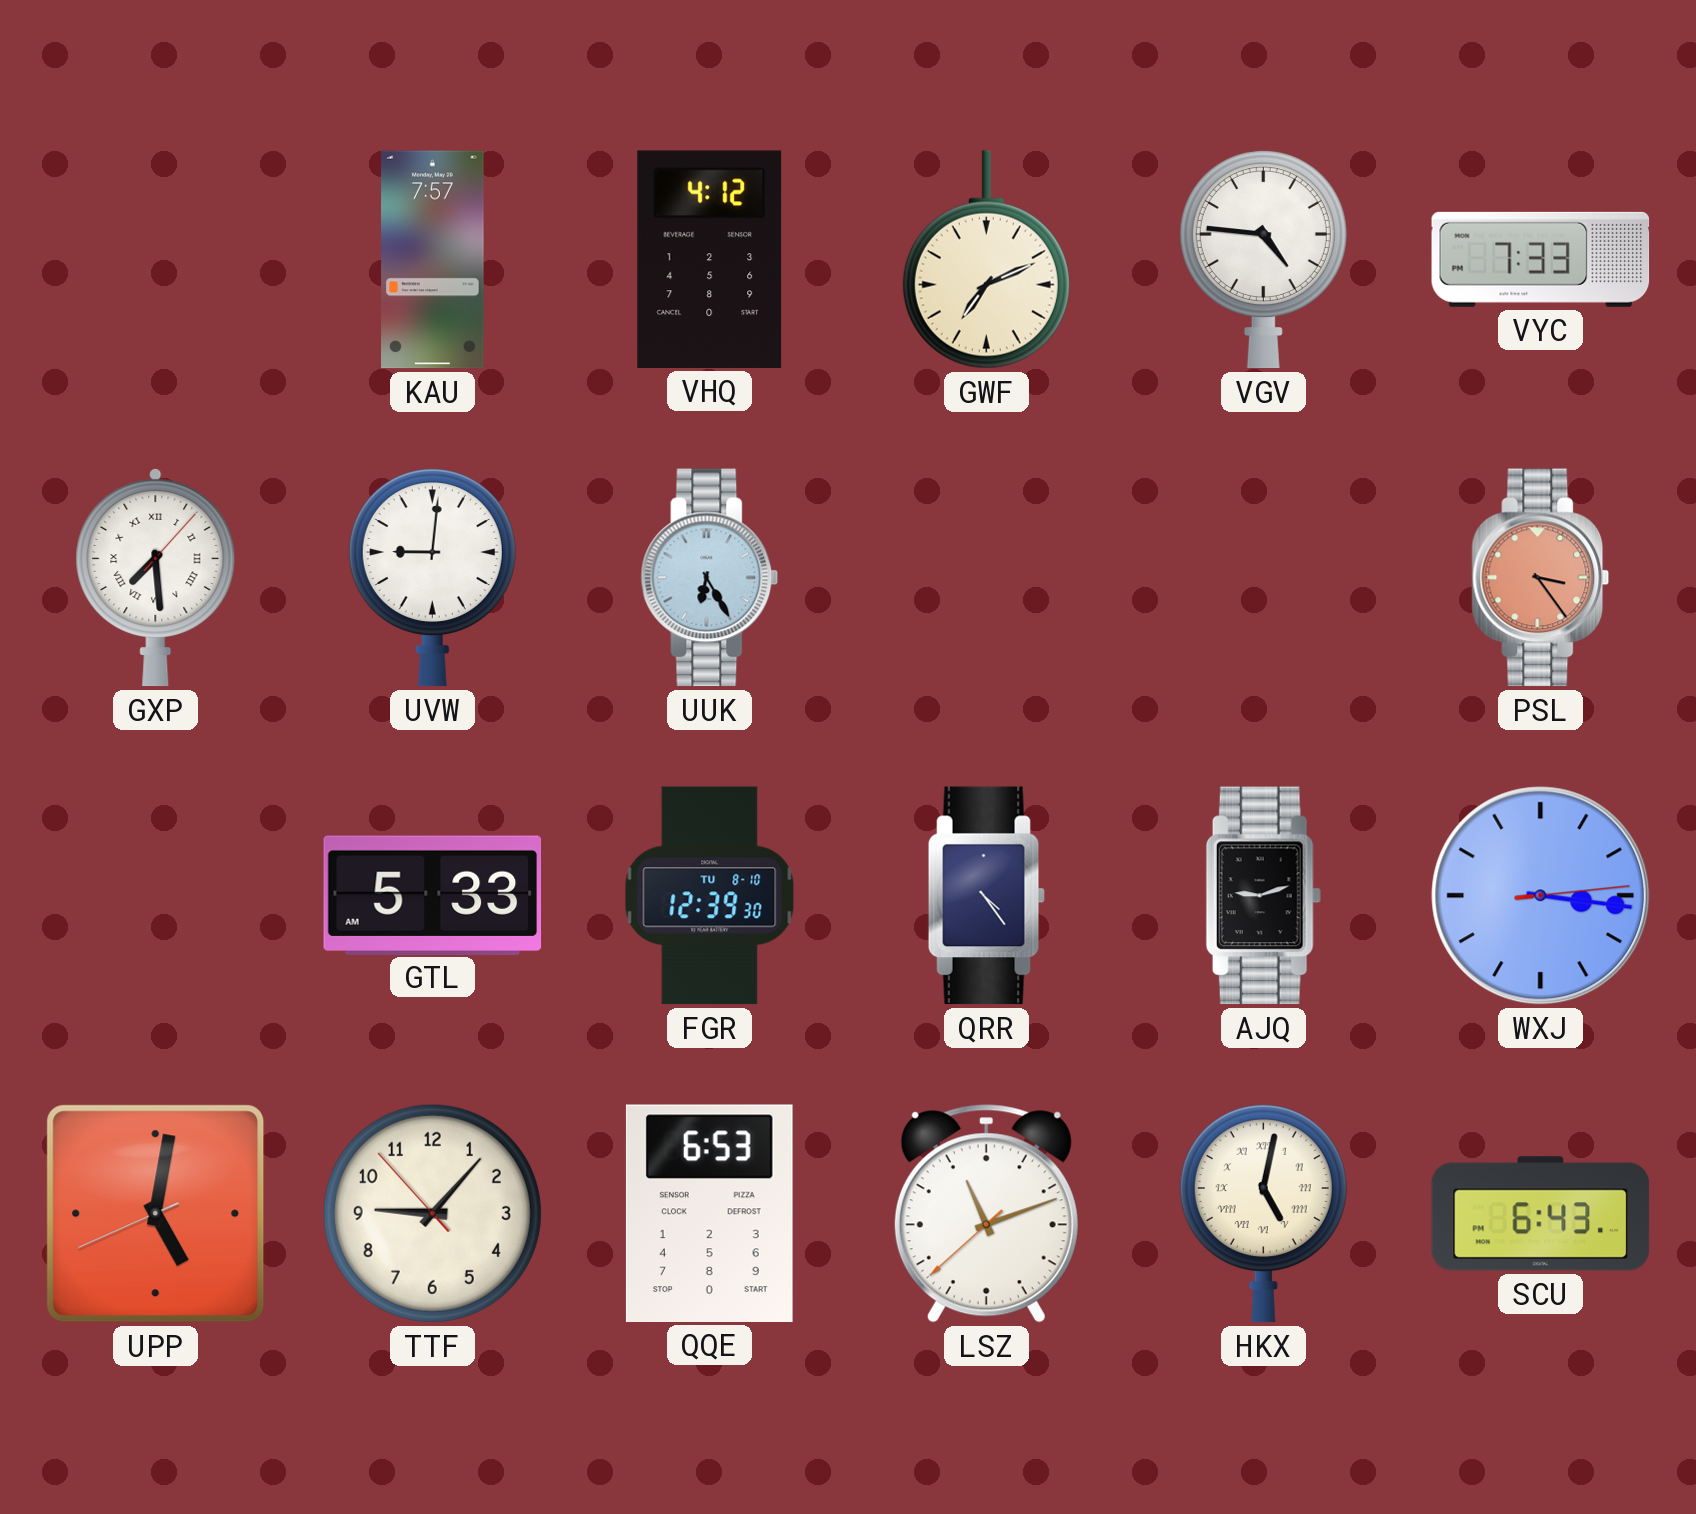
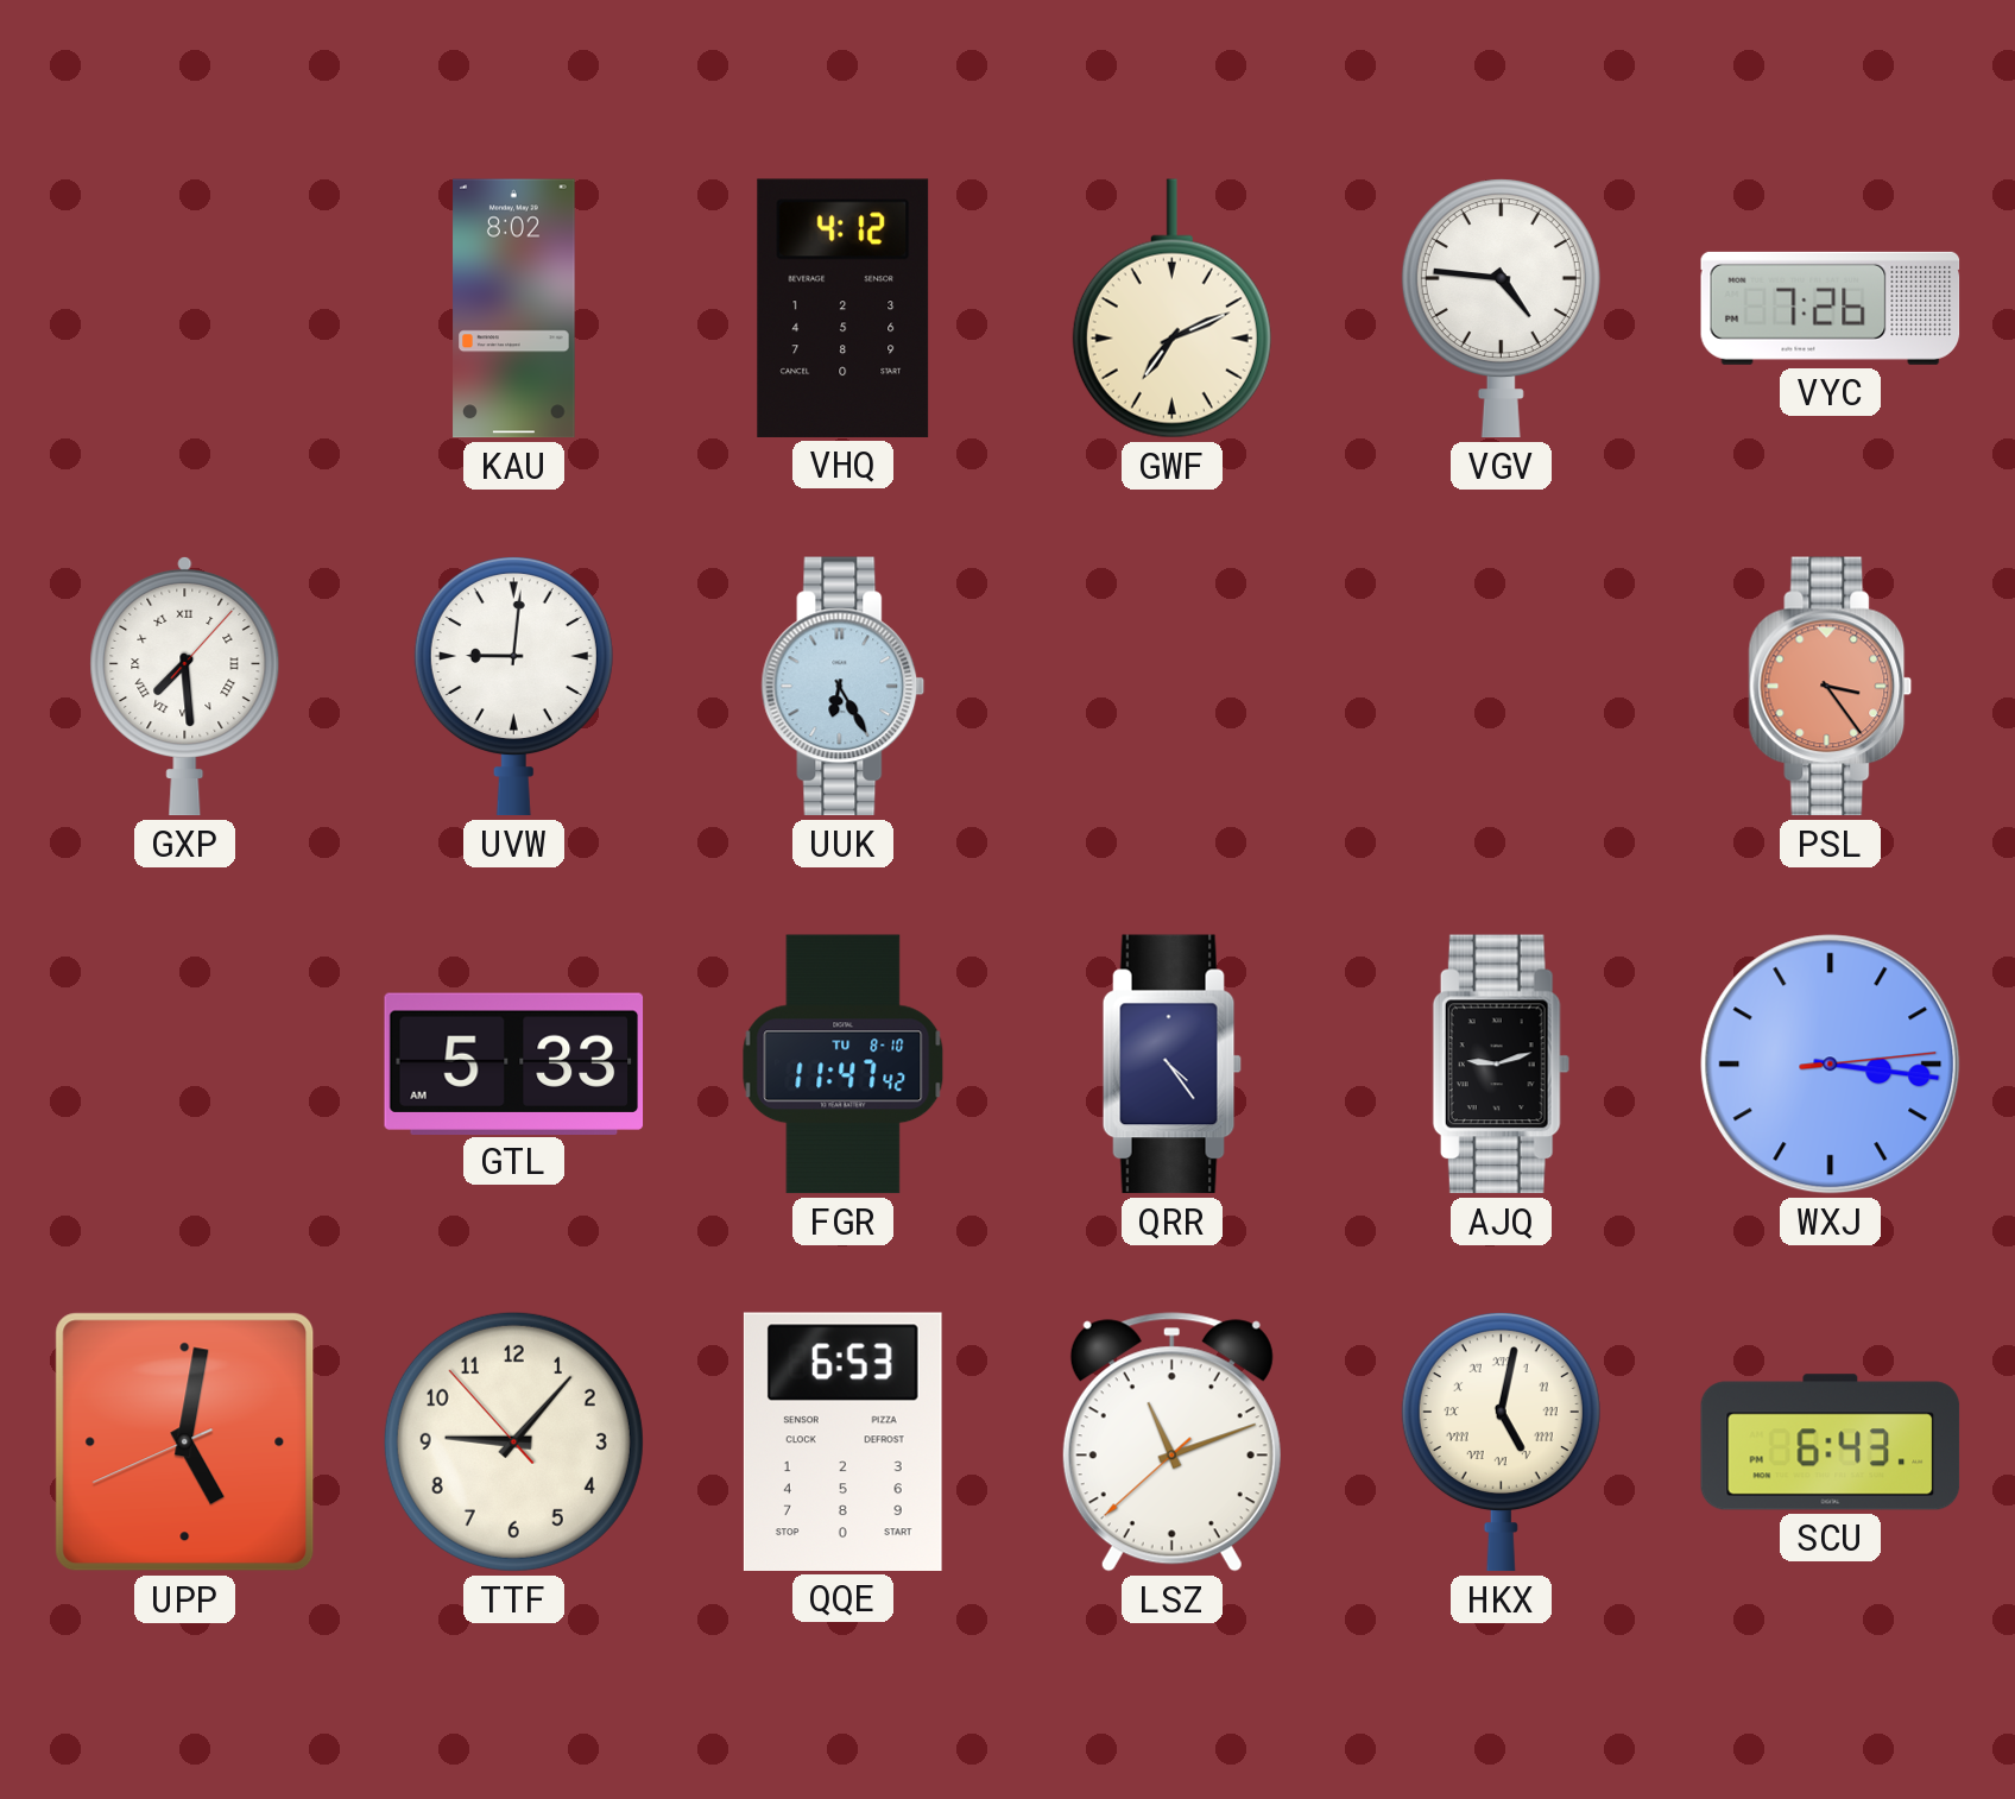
KAU: 7:57 -> 8:02
VYC: 7:33 -> 7:26
FGR: 12:39 -> 11:47
